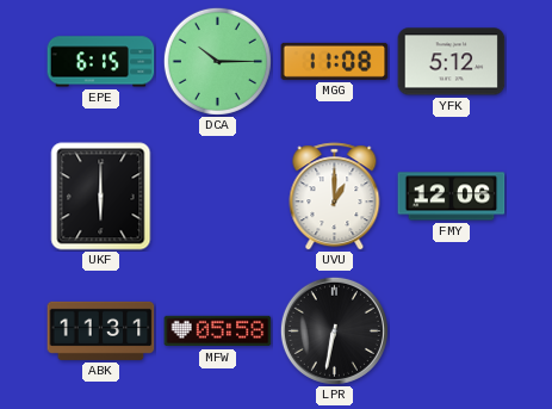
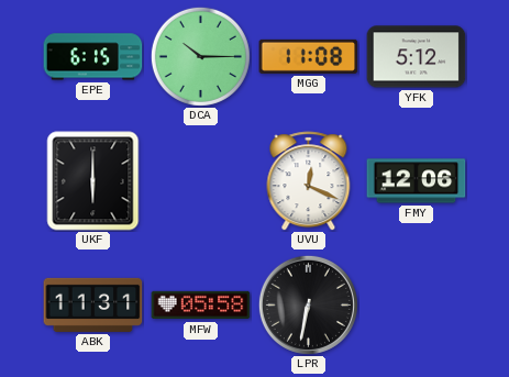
UVU: 1:00 -> 12:19
